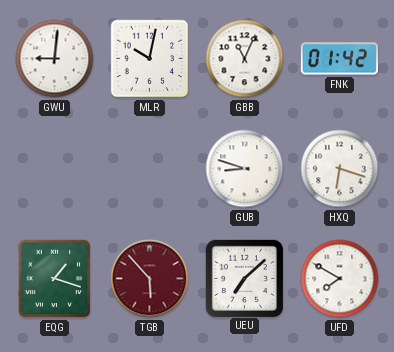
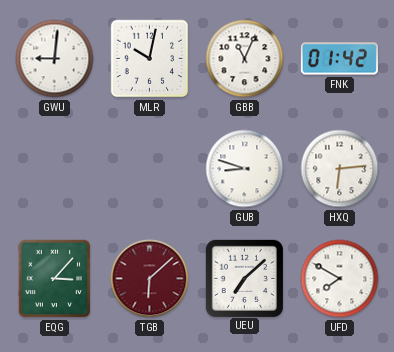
HXQ: 6:18 -> 6:14
EQG: 1:18 -> 3:07
TGB: 5:53 -> 6:08
